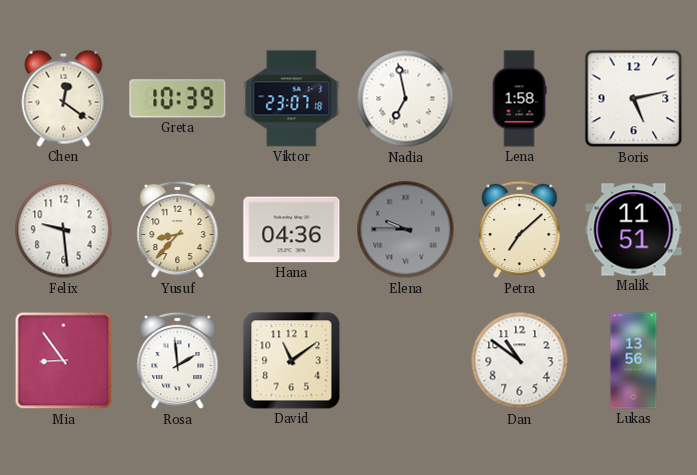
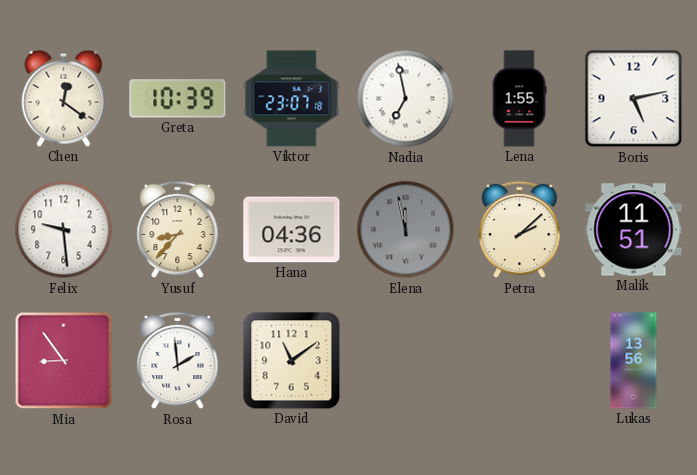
Lena: 1:58 -> 1:55
Elena: 9:45 -> 11:58
Petra: 7:08 -> 2:08
Dan: 10:51 -> none
